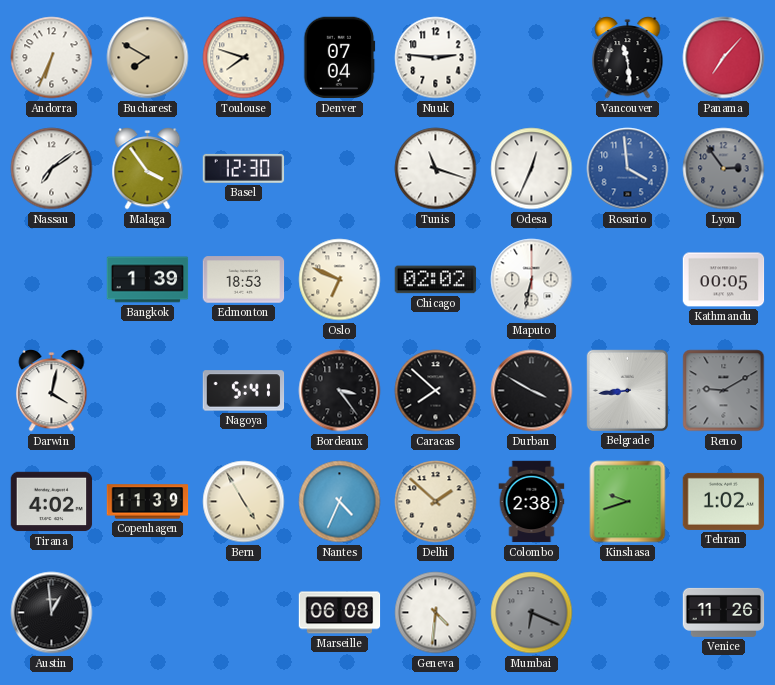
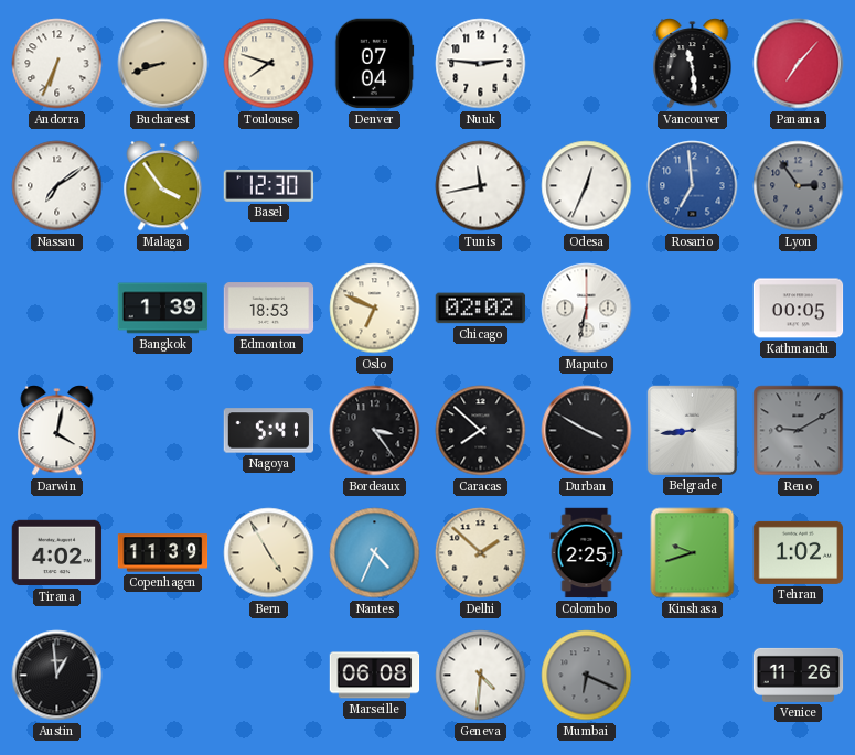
Bucharest: 7:50 -> 8:42
Tunis: 11:18 -> 11:43
Rosario: 3:59 -> 6:59
Colombo: 2:38 -> 2:25
